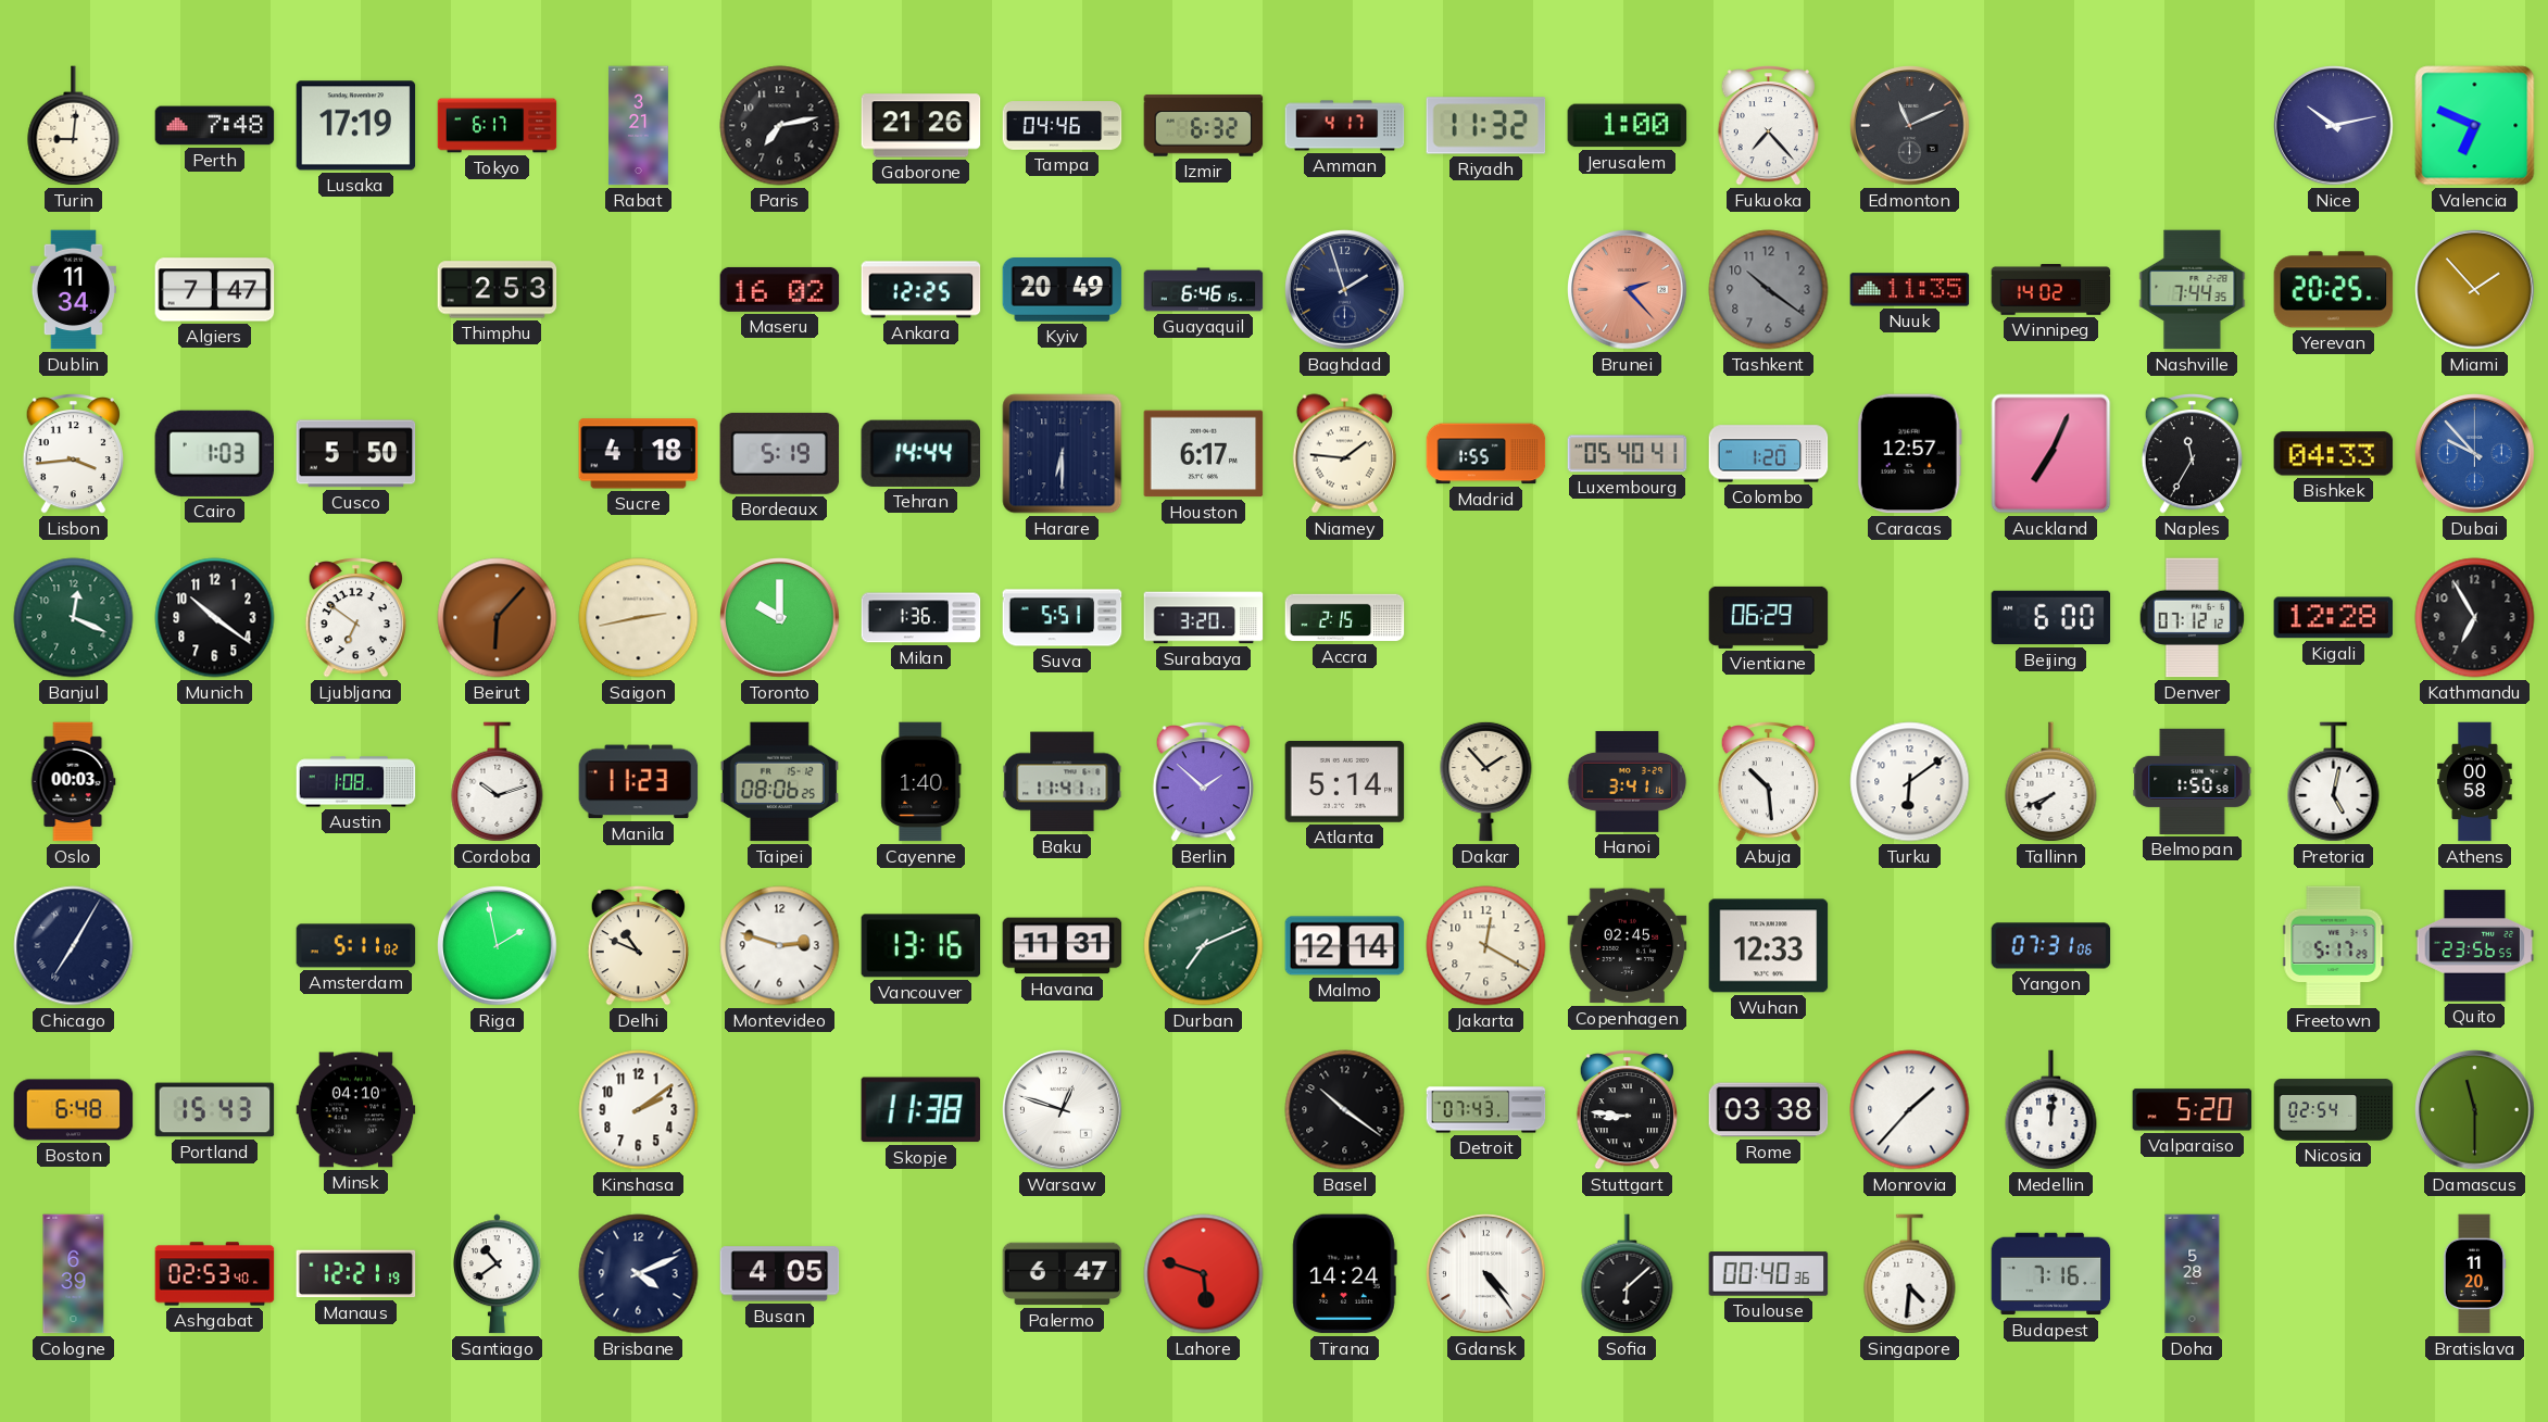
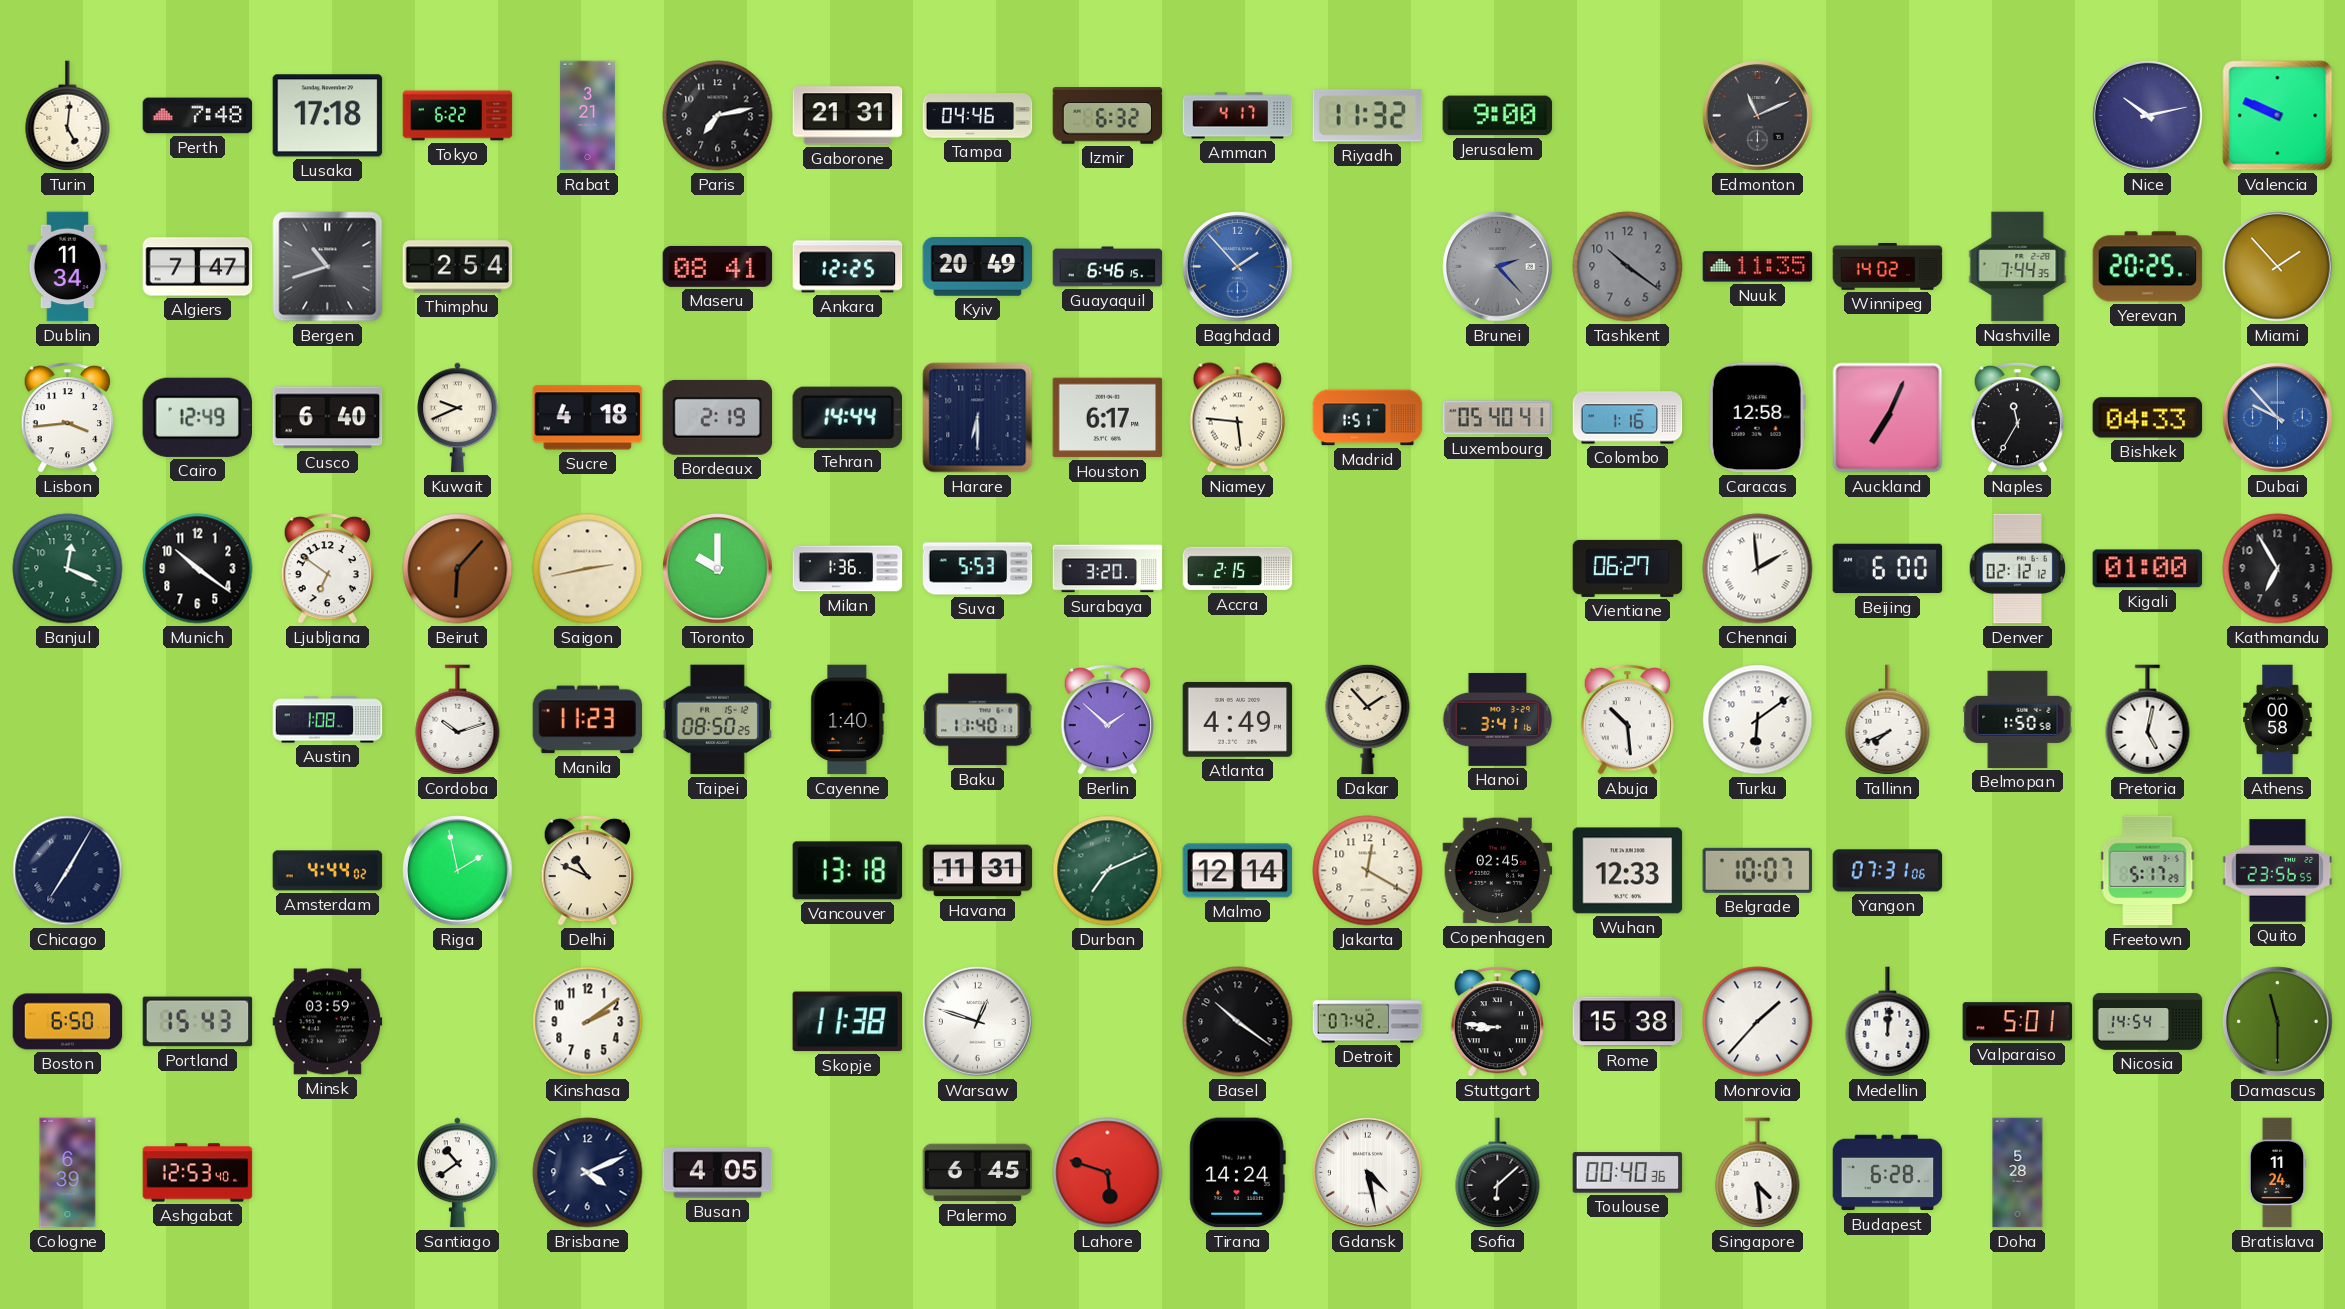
Turin: 9:01 -> 5:01
Lusaka: 17:19 -> 17:18
Tokyo: 6:17 -> 6:22
Gaborone: 21:26 -> 21:31
Jerusalem: 1:00 -> 9:00
Fukuoka: 7:23 -> none
Valencia: 6:49 -> 9:49
Bergen: none -> 10:42
Thimphu: 2:53 -> 2:54
Maseru: 16:02 -> 08:41
Baghdad: 1:57 -> 1:53
Baghdad dial: navy -> blue
Brunei dial: salmon -> grey
Cairo: 1:03 -> 12:49
Cusco: 5:50 -> 6:40
Kuwait: none -> 9:41
Bordeaux: 5:19 -> 2:19
Niamey: 1:46 -> 5:46
Madrid: 1:55 -> 1:51
Colombo: 1:20 -> 1:16
Caracas: 12:57 -> 12:58
Suva: 5:51 -> 5:53
Vientiane: 06:29 -> 06:27
Chennai: none -> 1:59
Denver: 07:12 -> 02:12
Kigali: 12:28 -> 01:00
Oslo: 00:03 -> none
Taipei: 08:06 -> 08:50
Baku: 11:41 -> 11:40
Atlanta: 5:14 -> 4:49
Amsterdam: 5:11 -> 4:44
Montevideo: 2:48 -> none
Vancouver: 13:16 -> 13:18
Belgrade: none -> 10:07
Boston: 6:48 -> 6:50
Minsk: 04:10 -> 03:59
Detroit: 07:43 -> 07:42
Rome: 03:38 -> 15:38
Valparaiso: 5:20 -> 5:01
Nicosia: 02:54 -> 14:54
Ashgabat: 02:53 -> 12:53
Manaus: 12:21 -> none
Palermo: 6:47 -> 6:45
Gdansk: 4:24 -> 4:28
Singapore: 4:31 -> 4:29
Budapest: 7:16 -> 6:28
Bratislava: 11:20 -> 11:24
